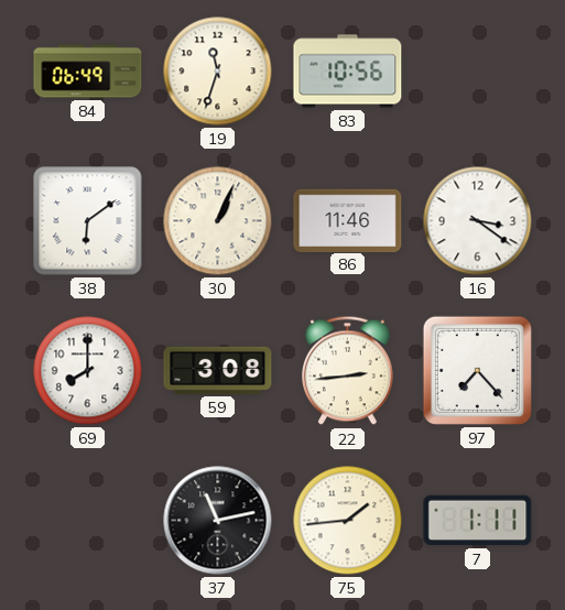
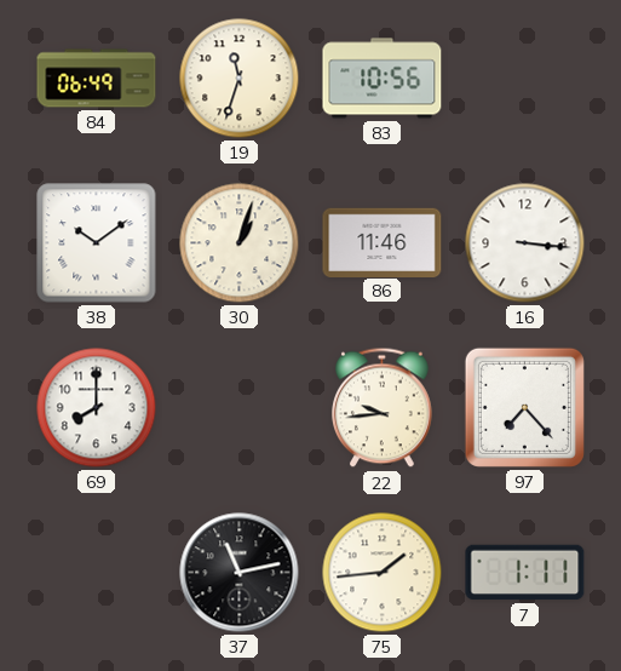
38: 6:09 -> 10:09
30: 1:04 -> 1:03
16: 3:21 -> 3:16
59: 3:08 -> none
22: 2:44 -> 9:44
